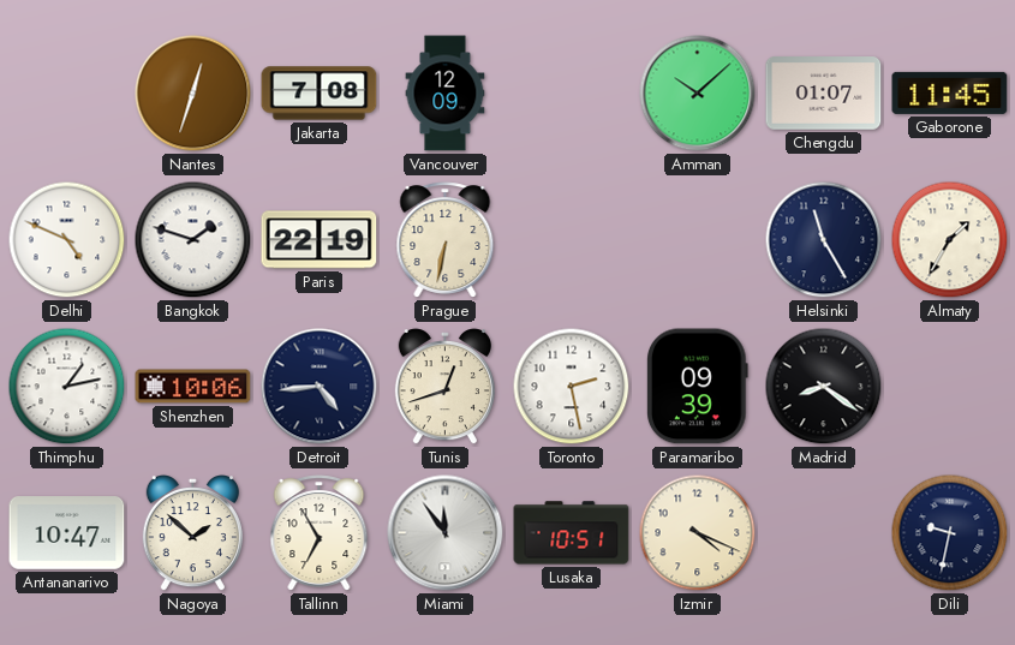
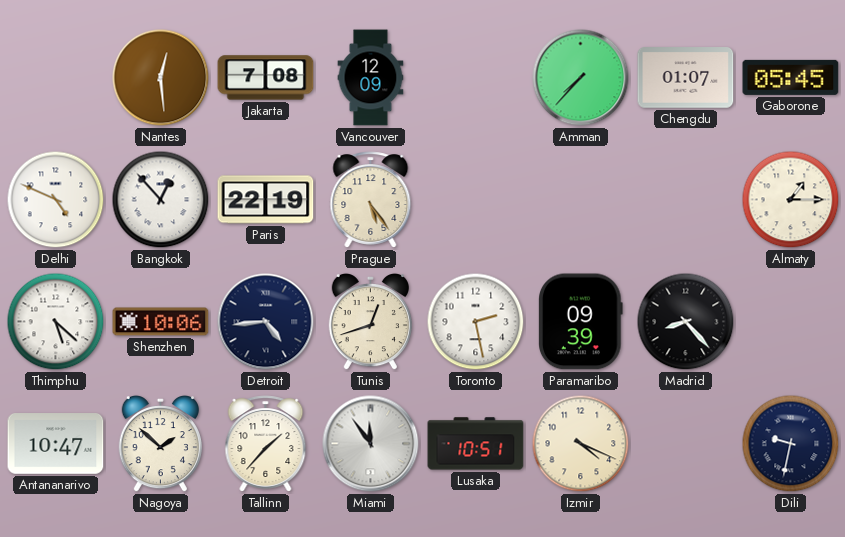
Nantes: 12:33 -> 12:29
Amman: 10:08 -> 7:37
Gaborone: 11:45 -> 05:45
Bangkok: 1:48 -> 12:53
Prague: 6:32 -> 5:24
Helsinki: 11:25 -> none
Almaty: 1:35 -> 1:15
Thimphu: 1:13 -> 5:22
Madrid: 8:21 -> 8:23
Tallinn: 6:55 -> 1:37
